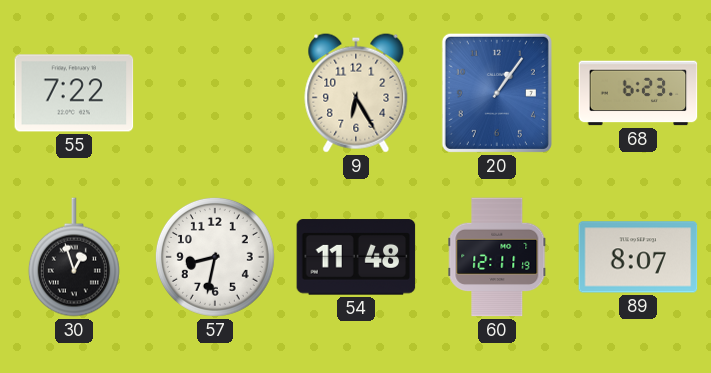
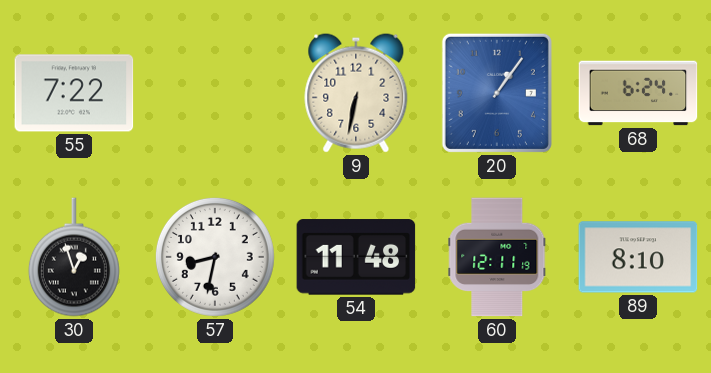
9: 6:25 -> 6:32
68: 6:23 -> 6:24
89: 8:07 -> 8:10
